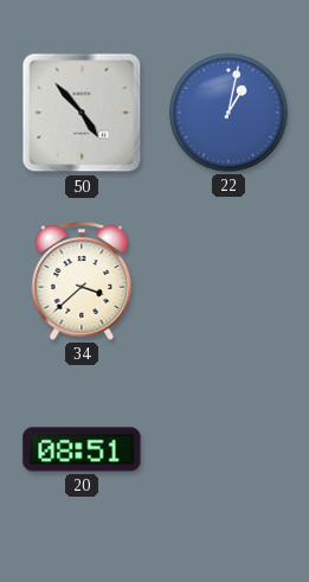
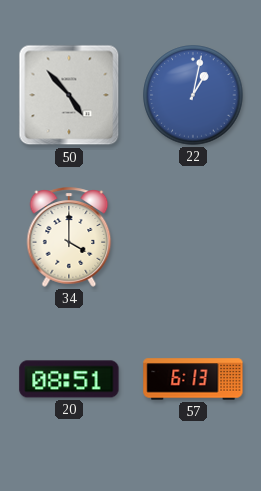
34: 3:38 -> 4:00
57: none -> 6:13
